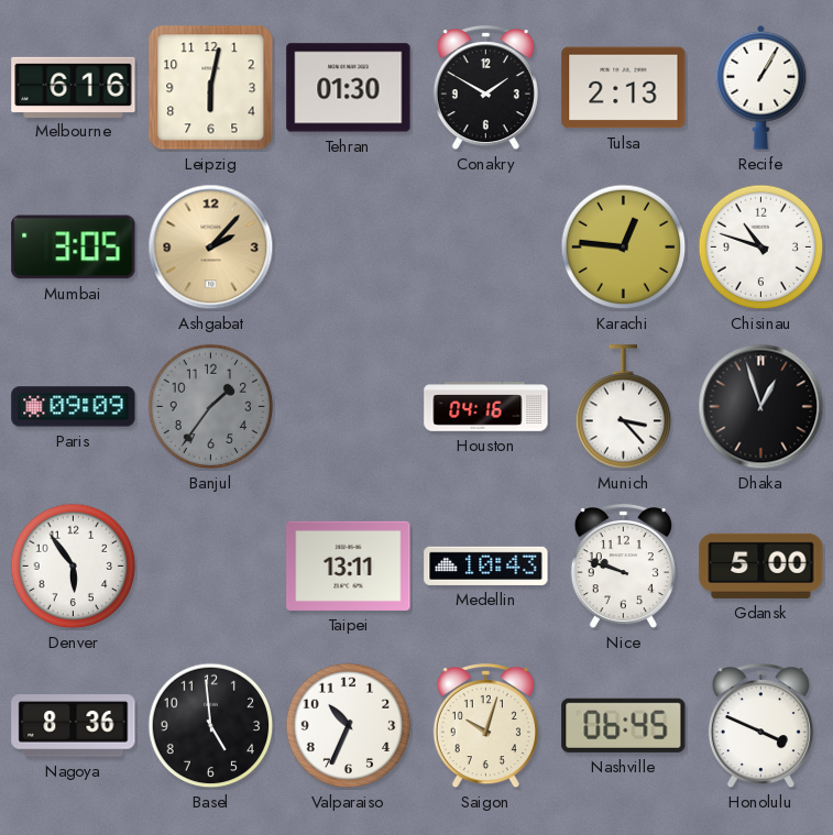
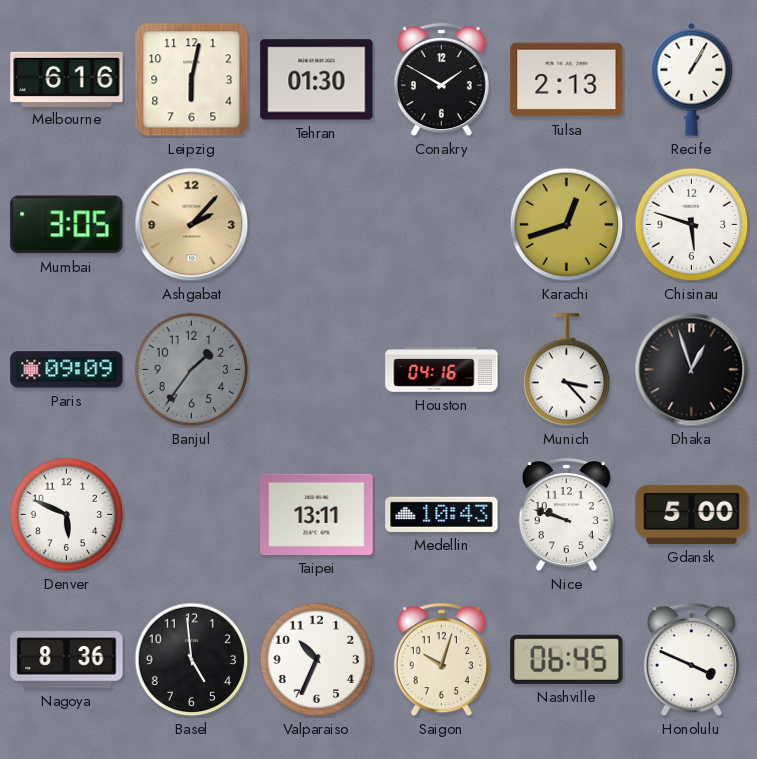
Karachi: 12:46 -> 12:42
Chisinau: 10:48 -> 5:48
Denver: 5:54 -> 5:49
